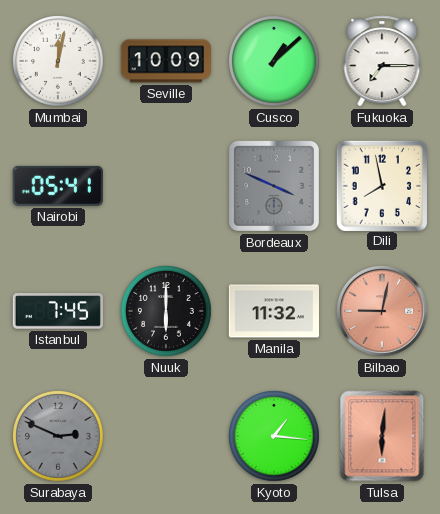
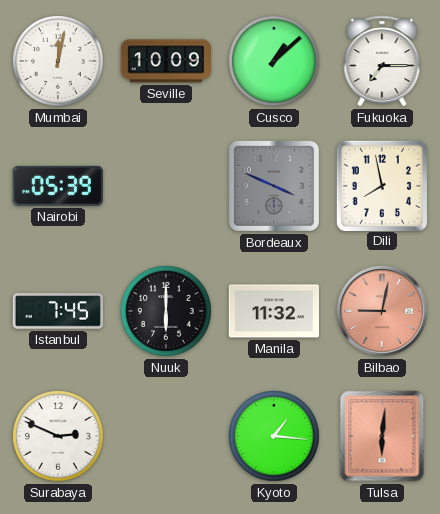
Nairobi: 05:41 -> 05:39
Surabaya dial: grey -> white
